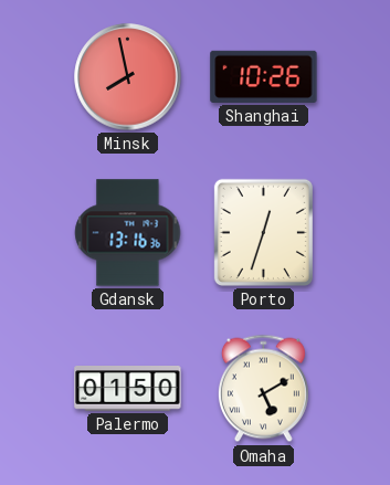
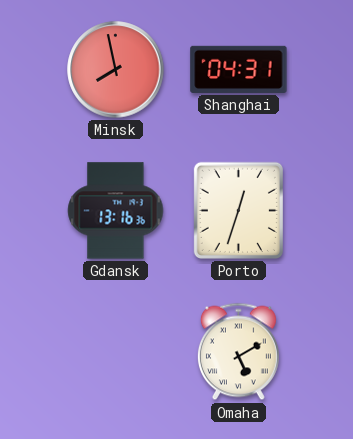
Shanghai: 10:26 -> 04:31
Palermo: 01:50 -> none
